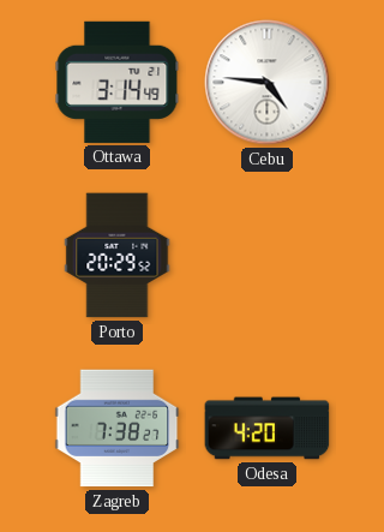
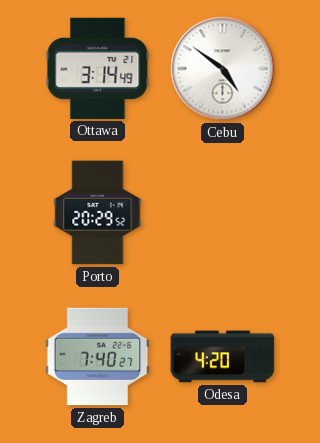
Cebu: 4:46 -> 4:51
Zagreb: 7:38 -> 7:40
